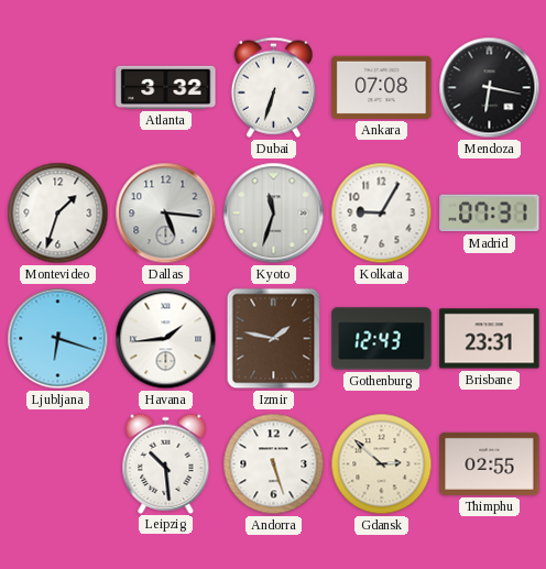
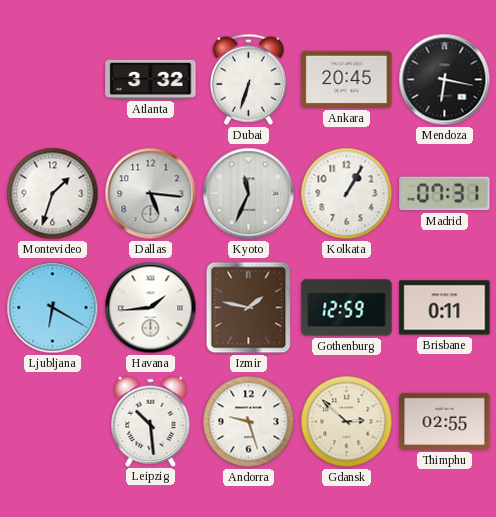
Ankara: 07:08 -> 20:45
Kyoto: 11:33 -> 11:34
Kolkata: 9:05 -> 1:05
Ljubljana: 6:18 -> 6:20
Gothenburg: 12:43 -> 12:59
Brisbane: 23:31 -> 0:11
Andorra: 5:27 -> 9:27
